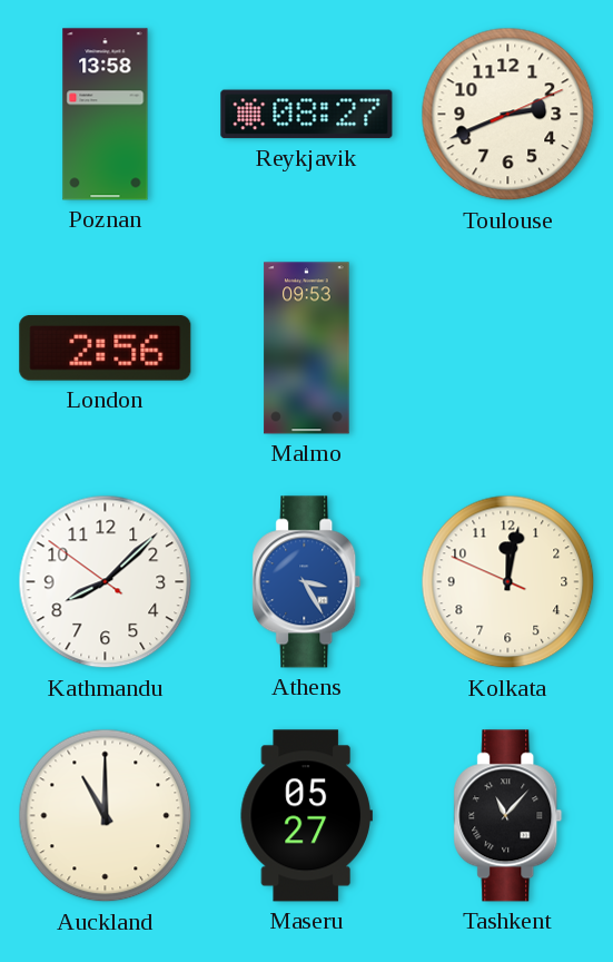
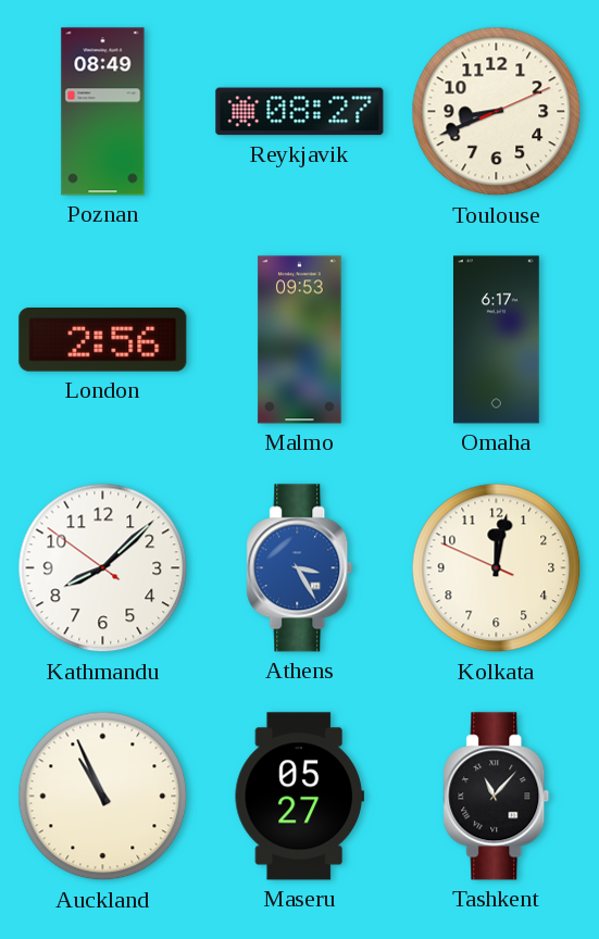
Poznan: 13:58 -> 08:49
Toulouse: 2:41 -> 8:41
Omaha: none -> 6:17
Auckland: 11:00 -> 10:56
